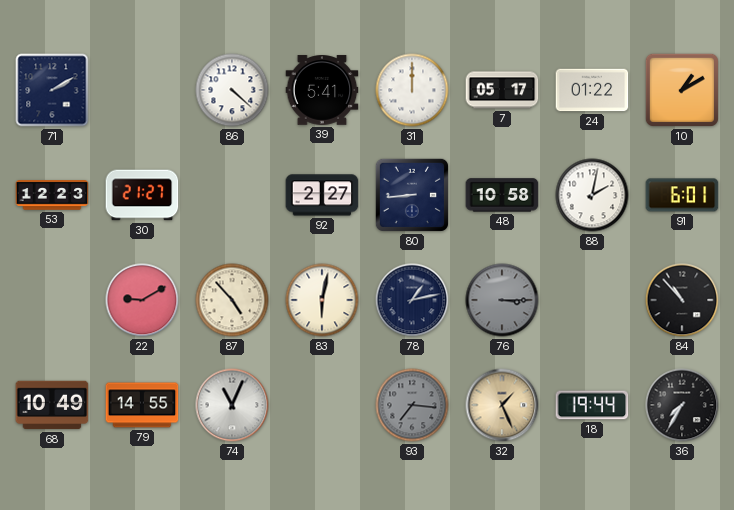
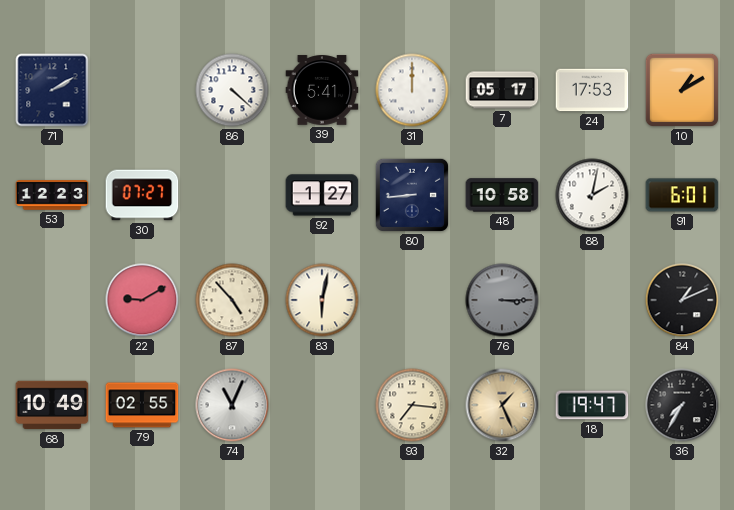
24: 01:22 -> 17:53
30: 21:27 -> 07:27
92: 2:27 -> 1:27
78: 1:13 -> none
84: 10:53 -> 1:11
79: 14:55 -> 02:55
93 dial: grey -> cream
18: 19:44 -> 19:47
